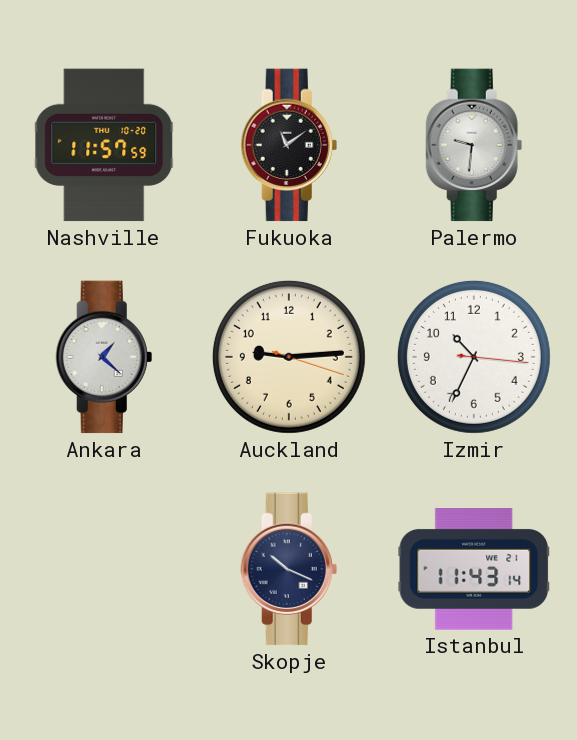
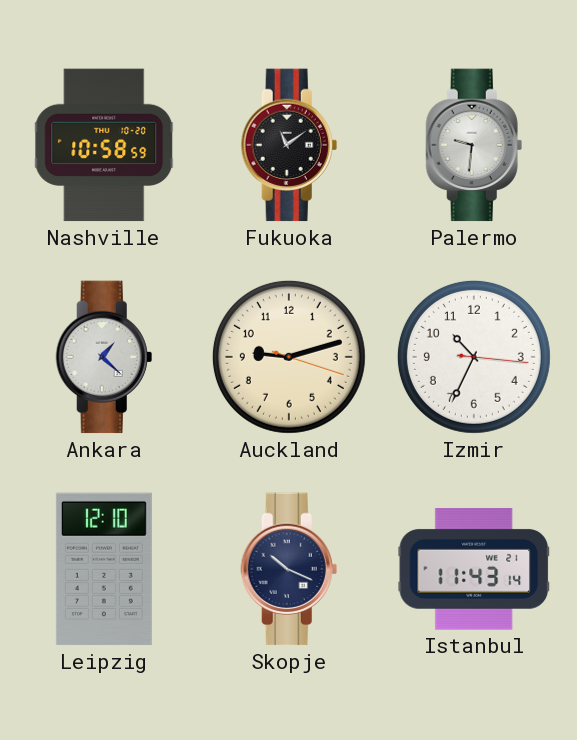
Nashville: 11:57 -> 10:58
Auckland: 9:14 -> 9:12
Leipzig: none -> 12:10
